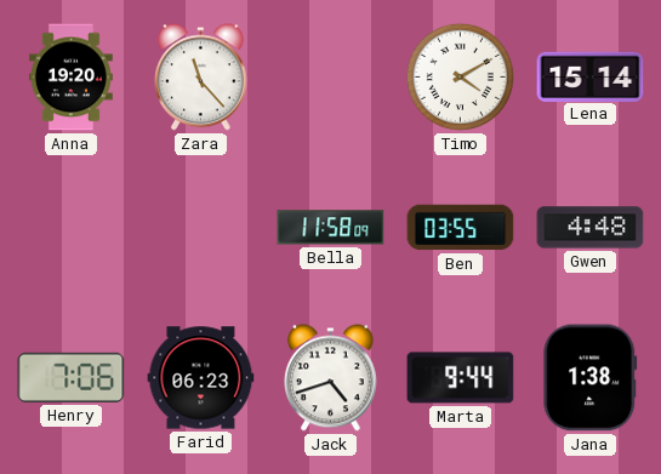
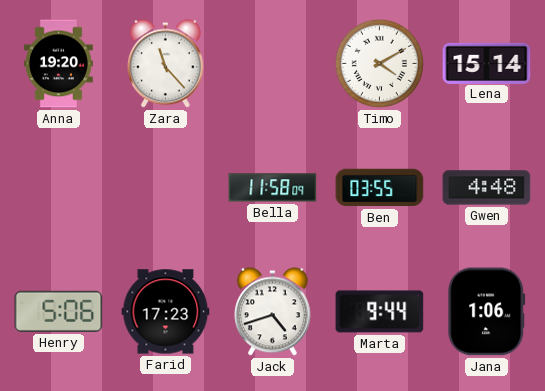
Henry: 7:06 -> 5:06
Farid: 06:23 -> 17:23
Jana: 1:38 -> 1:06
